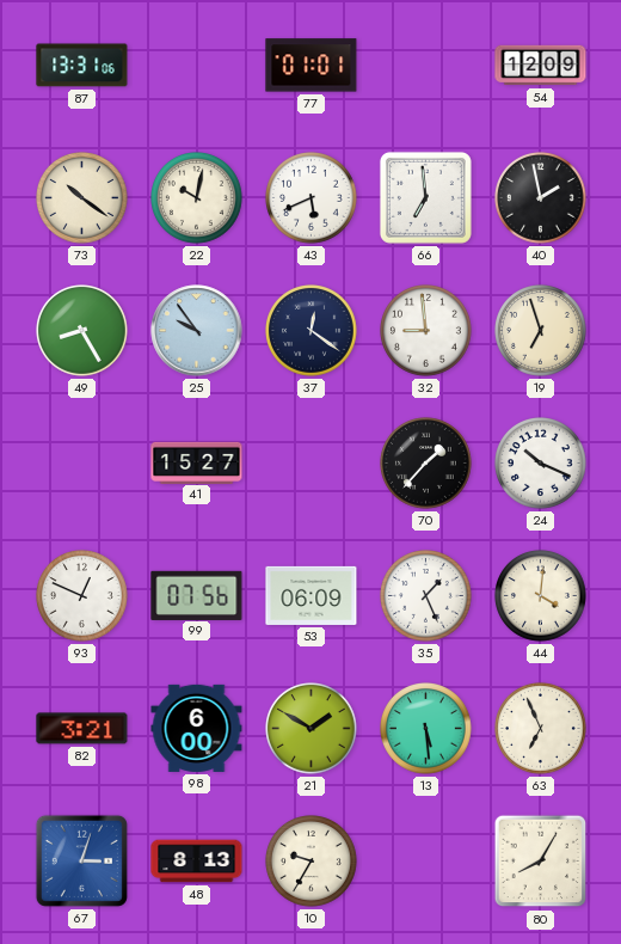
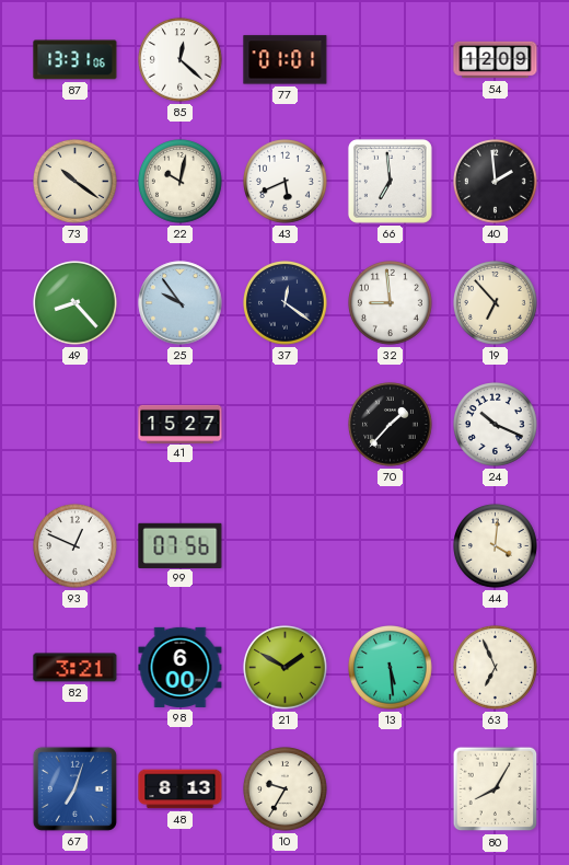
85: none -> 12:22
40: 1:58 -> 1:59
49: 8:25 -> 8:23
19: 6:57 -> 6:53
53: 06:09 -> none
35: 1:26 -> none
67: 3:03 -> 7:03
